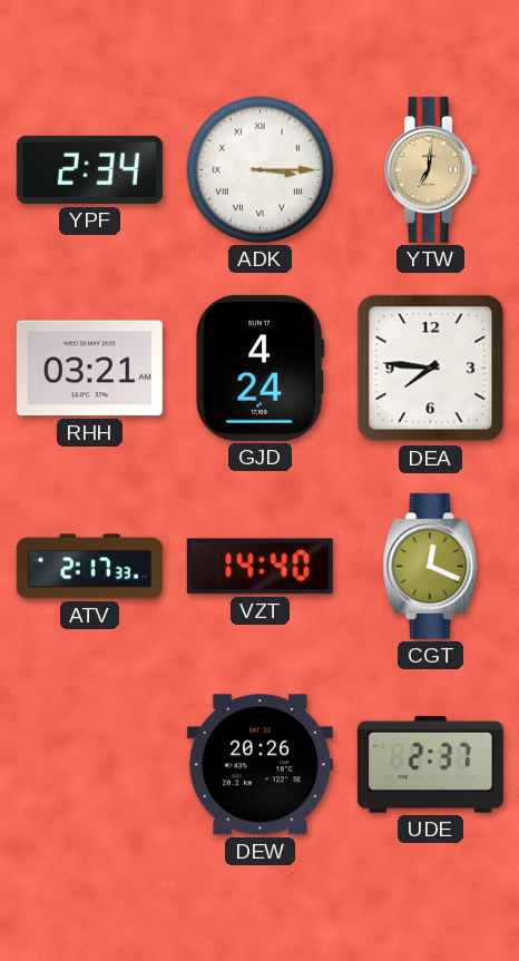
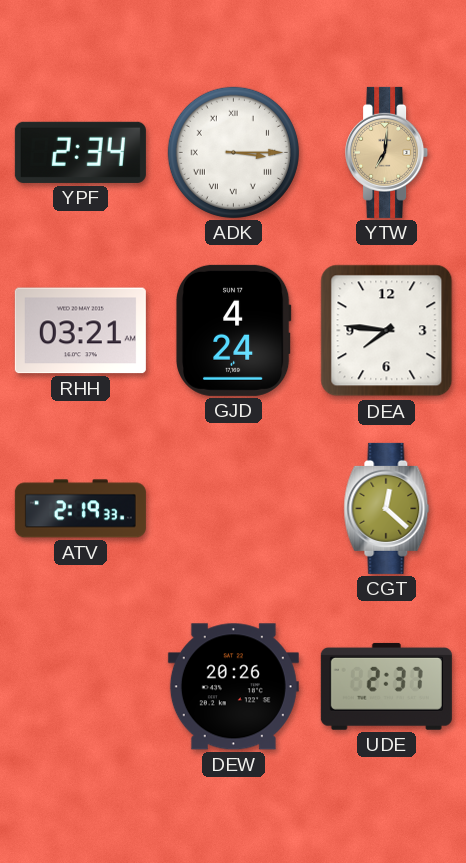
ATV: 2:17 -> 2:19
VZT: 14:40 -> none
CGT: 12:19 -> 12:22
